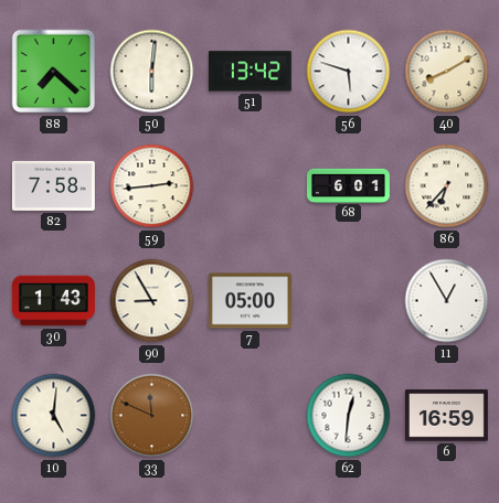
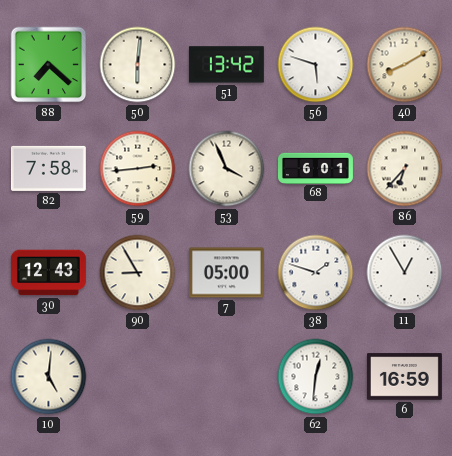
53: none -> 3:56
30: 1:43 -> 12:43
38: none -> 1:48
33: 11:49 -> none
